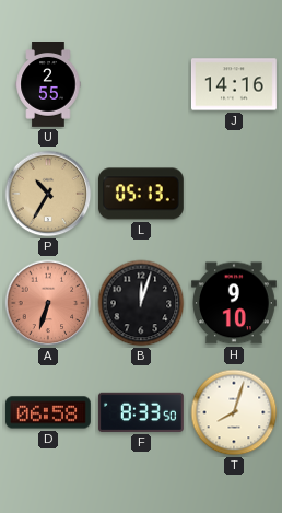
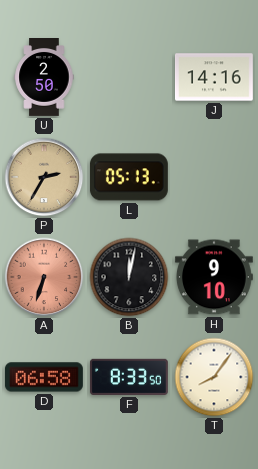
U: 2:55 -> 2:50
P: 10:35 -> 2:35
B: 12:03 -> 12:02
T: 8:03 -> 8:06
